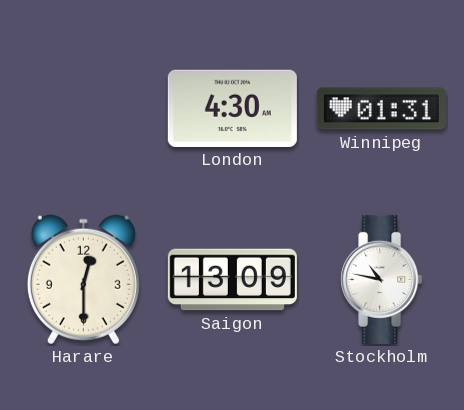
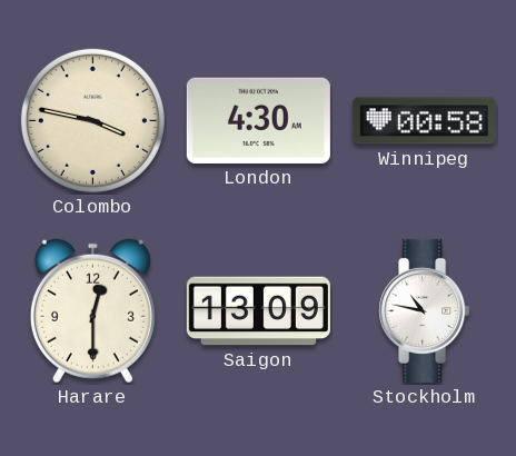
Colombo: none -> 3:47
Winnipeg: 01:31 -> 00:58
